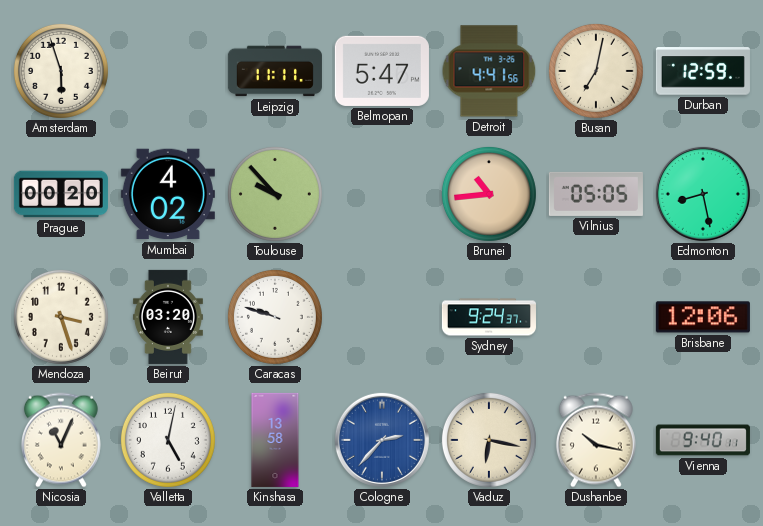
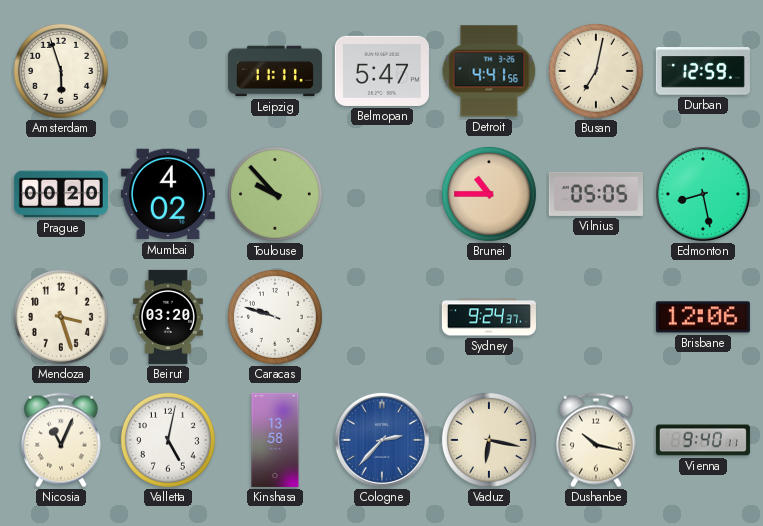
Brunei: 10:44 -> 10:45
